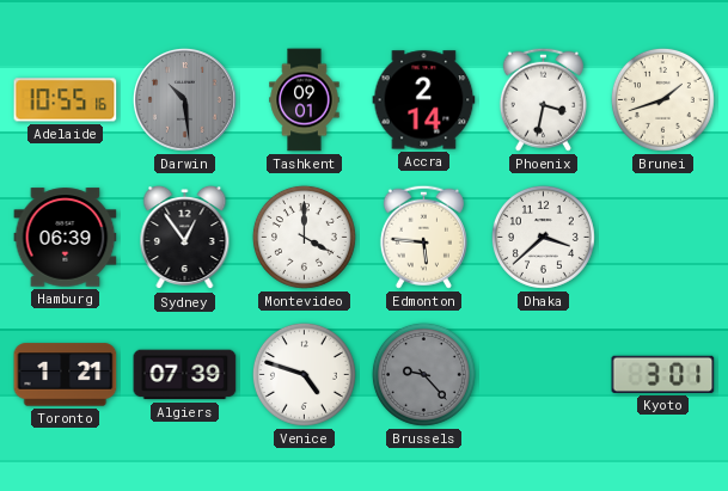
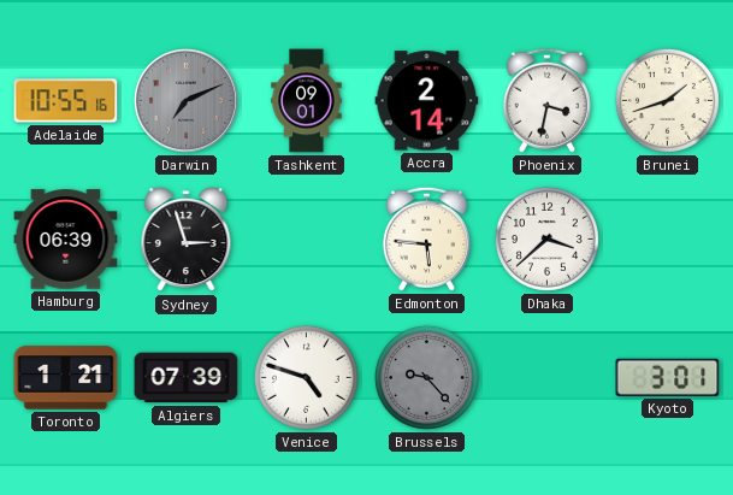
Darwin: 10:29 -> 7:11
Sydney: 12:54 -> 2:57
Montevideo: 4:00 -> none
